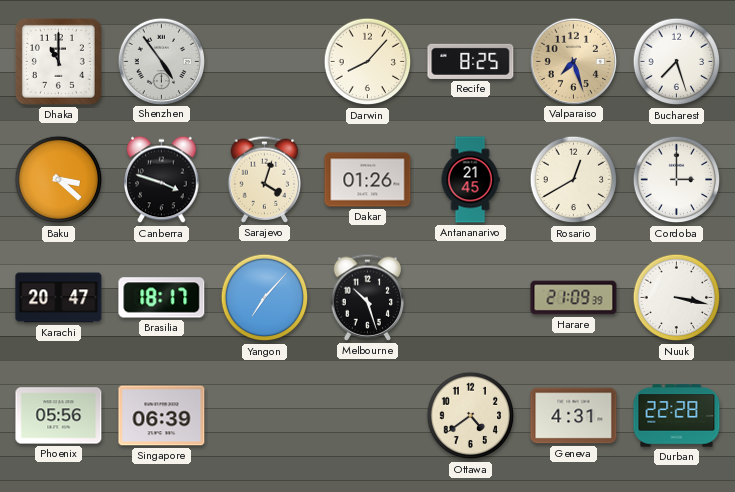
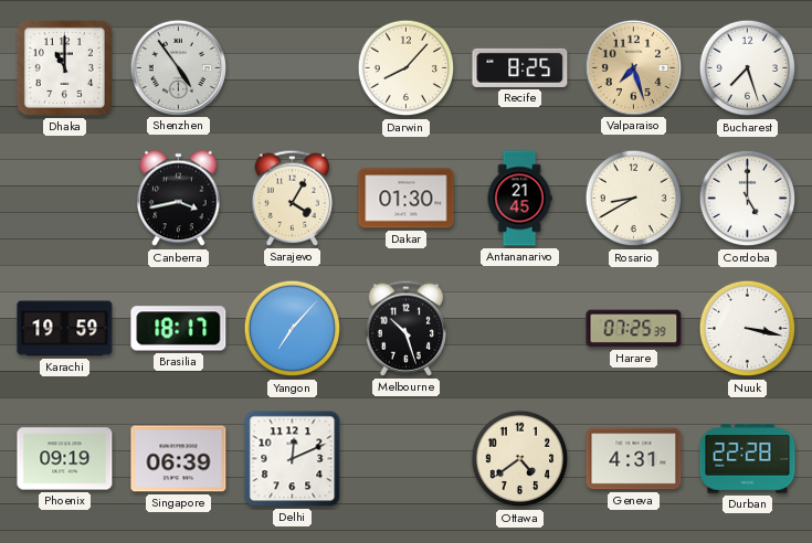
Baku: 3:22 -> none
Canberra: 3:48 -> 3:43
Sarajevo: 4:03 -> 4:05
Dakar: 01:26 -> 01:30
Rosario: 12:40 -> 8:40
Cordoba: 3:00 -> 5:00
Karachi: 20:47 -> 19:59
Harare: 21:09 -> 07:25
Phoenix: 05:56 -> 09:19
Delhi: none -> 12:11
